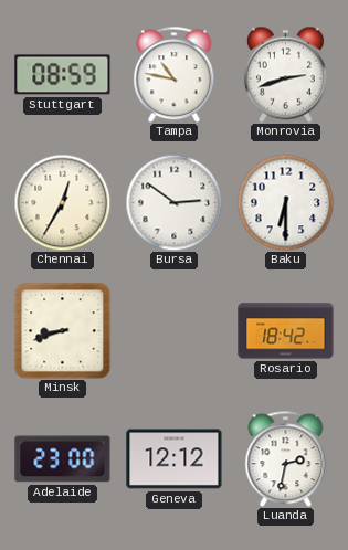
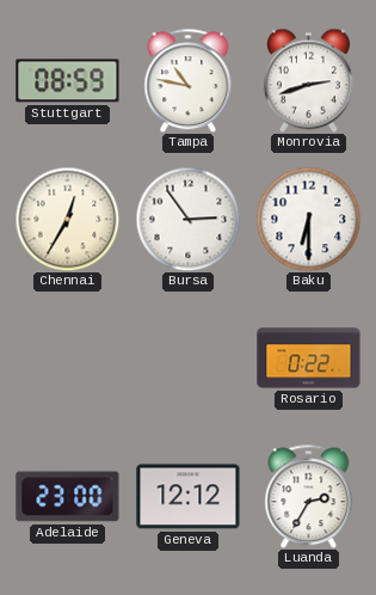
Bursa: 2:51 -> 2:54
Minsk: 8:42 -> none
Rosario: 18:42 -> 0:22
Luanda: 2:32 -> 2:35
